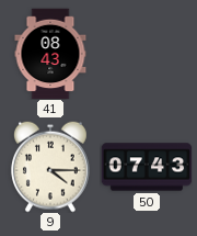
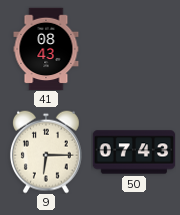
9: 4:15 -> 6:15
